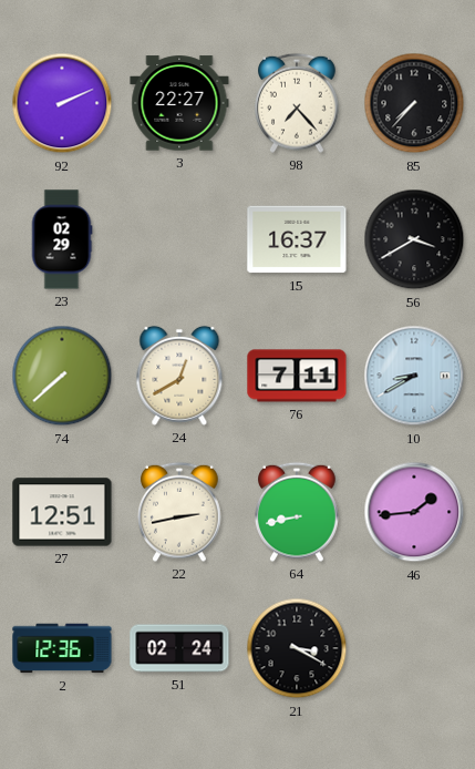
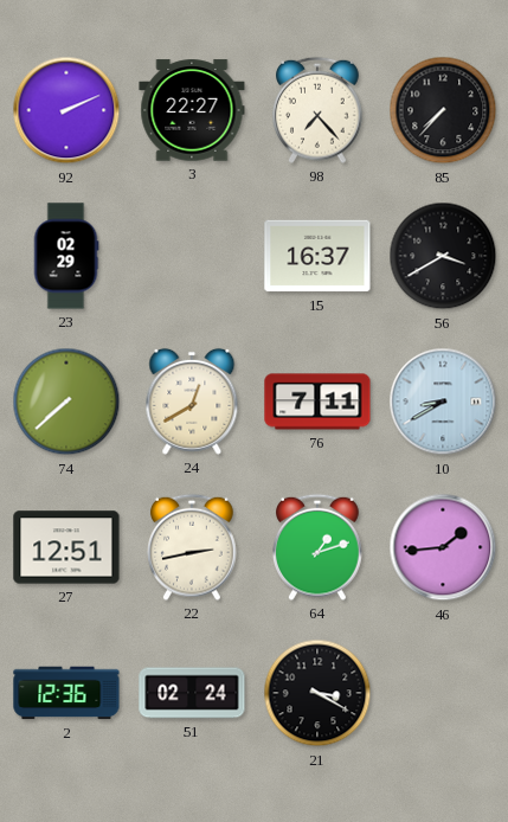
64: 8:43 -> 1:12
